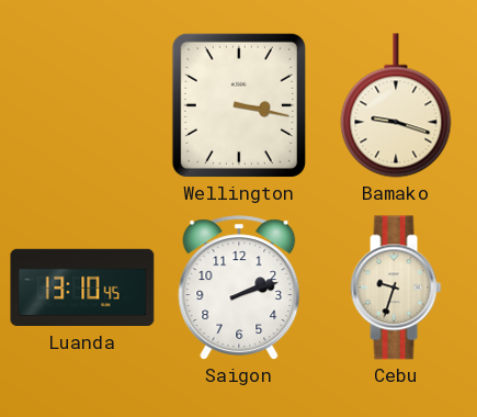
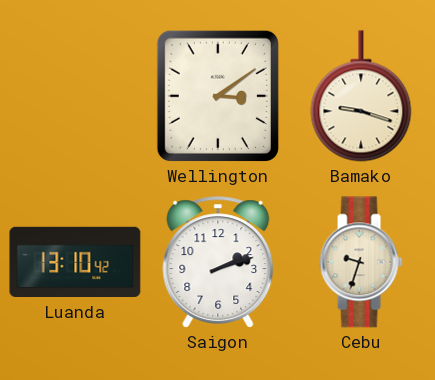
Wellington: 3:17 -> 3:09
Luanda: 13:10:45 -> 13:10:42
